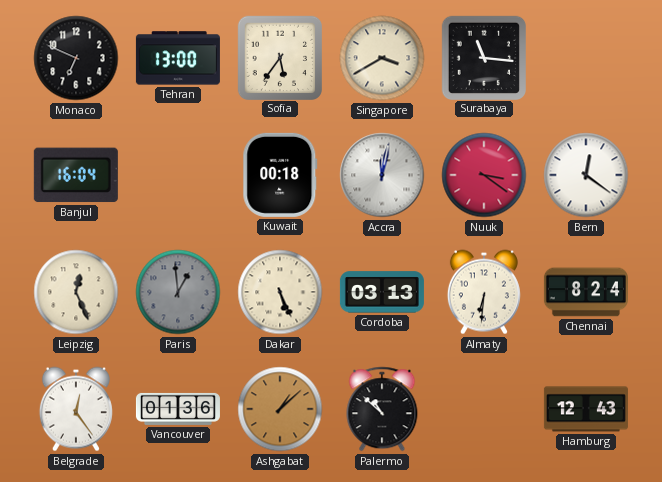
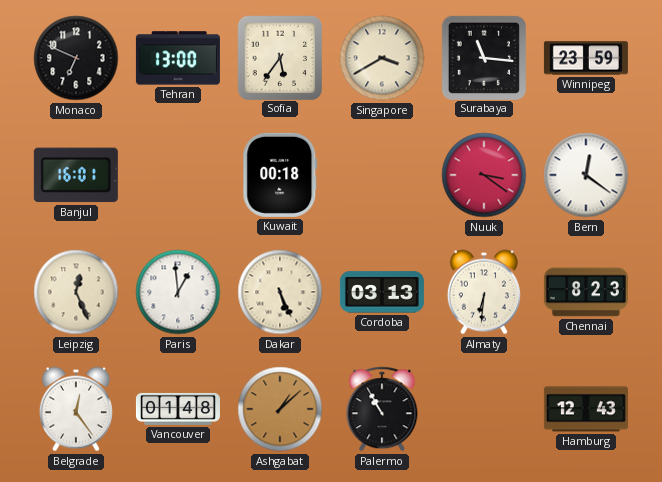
Winnipeg: none -> 23:59
Banjul: 16:04 -> 16:01
Accra: 12:02 -> none
Paris dial: grey -> white
Chennai: 8:24 -> 8:23
Vancouver: 01:36 -> 01:48
Palermo: 10:52 -> 10:55
